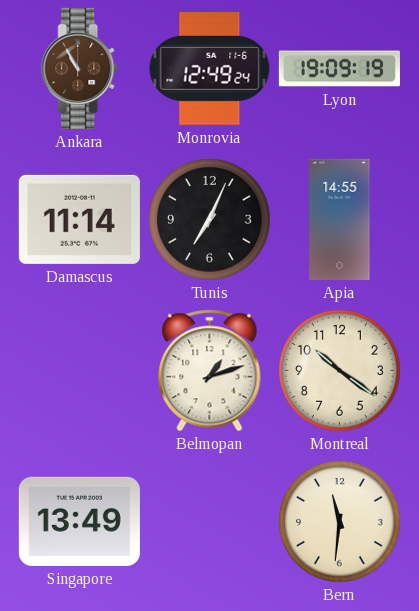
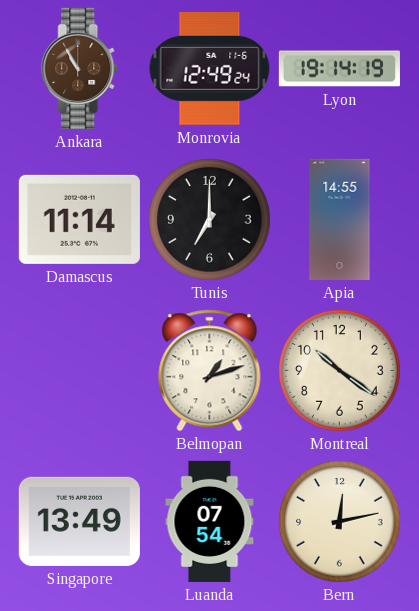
Lyon: 19:09 -> 19:14
Tunis: 7:04 -> 7:00
Luanda: none -> 07:54
Bern: 11:31 -> 12:13
